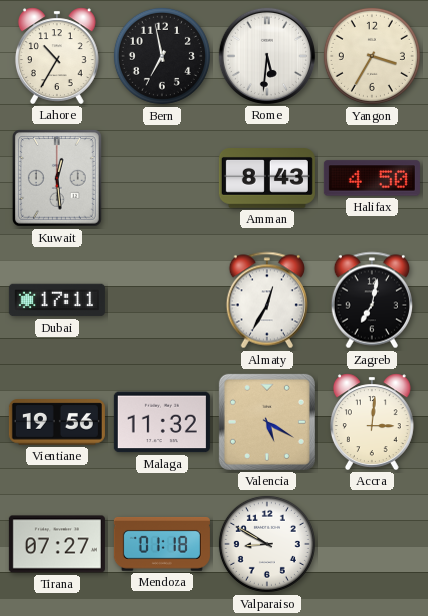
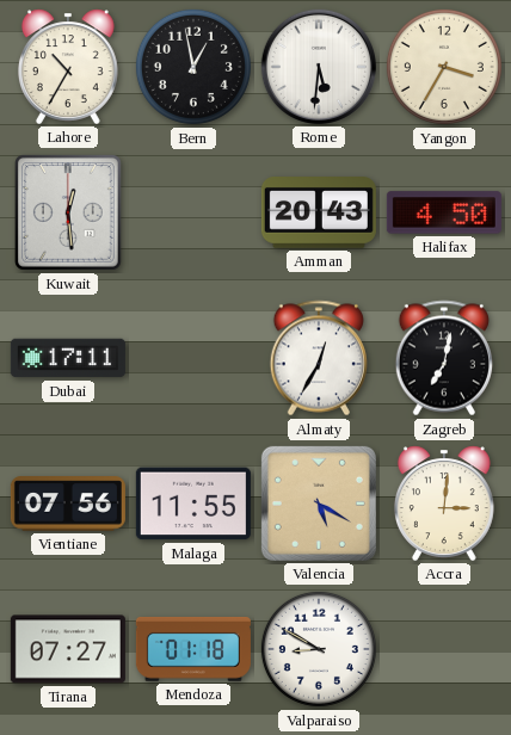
Bern: 6:58 -> 12:58
Amman: 8:43 -> 20:43
Vientiane: 19:56 -> 07:56
Malaga: 11:32 -> 11:55
